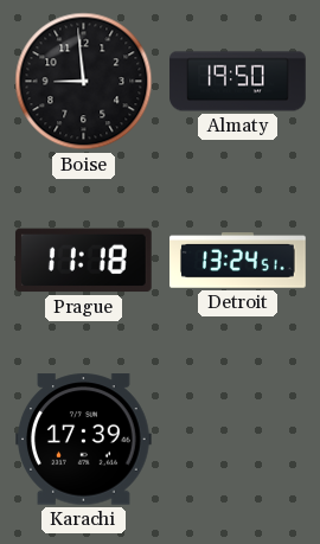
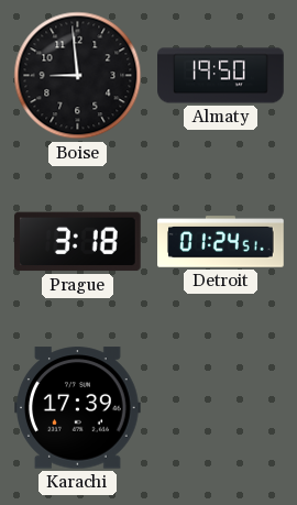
Prague: 11:18 -> 3:18
Detroit: 13:24 -> 01:24
